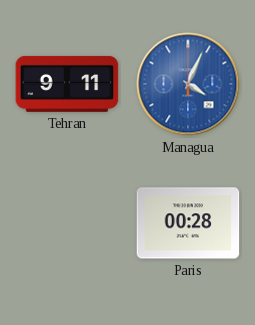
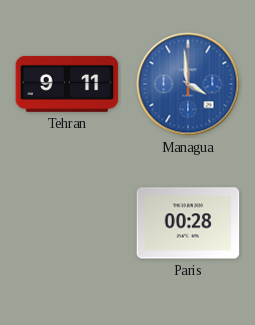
Managua: 4:04 -> 3:59
